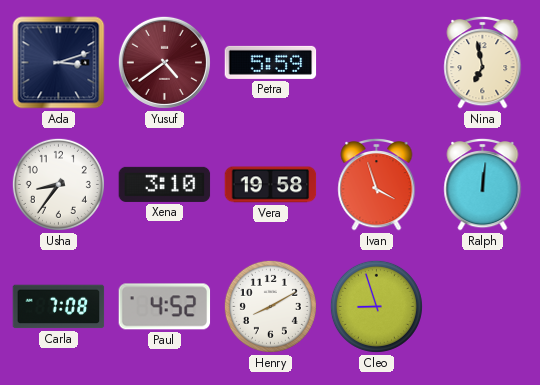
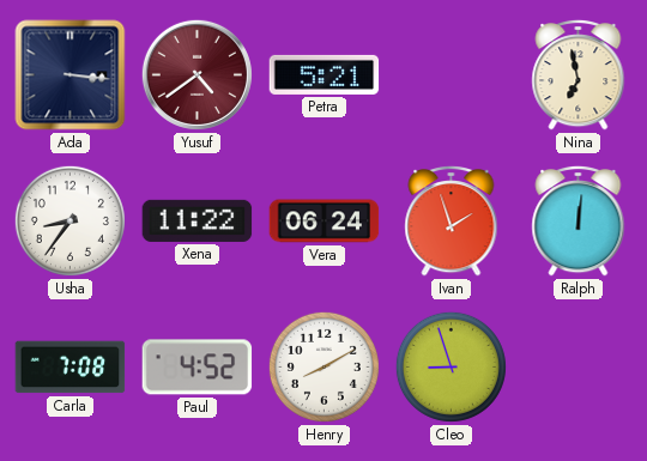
Ada: 3:12 -> 3:16
Petra: 5:59 -> 5:21
Xena: 3:10 -> 11:22
Vera: 19:58 -> 06:24
Ivan: 3:57 -> 1:57
